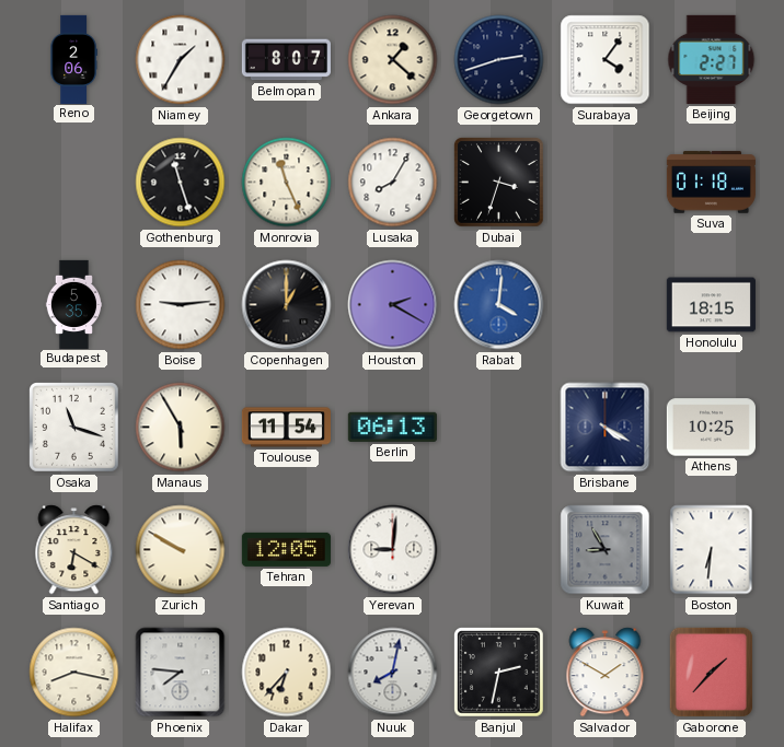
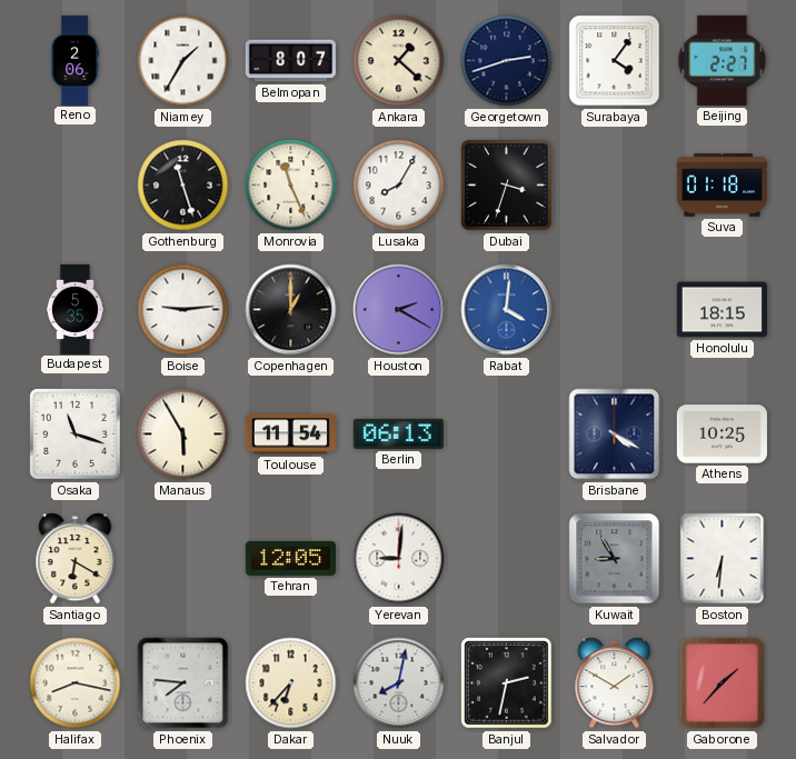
Zurich: 9:50 -> none
